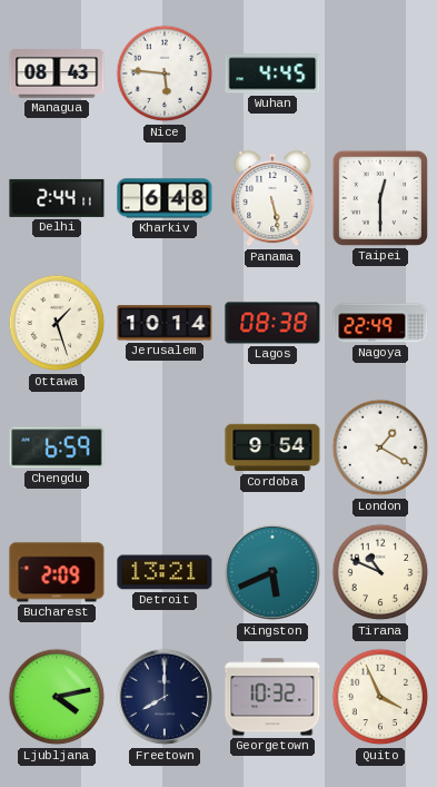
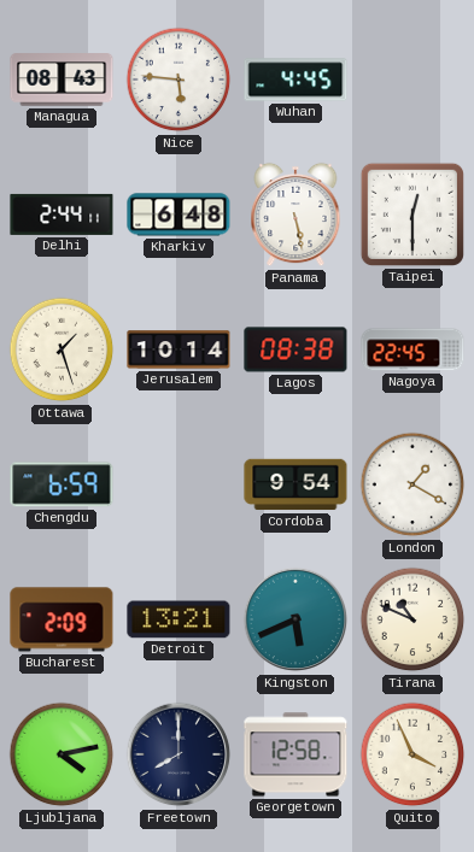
Nagoya: 22:49 -> 22:45
Georgetown: 10:32 -> 12:58
